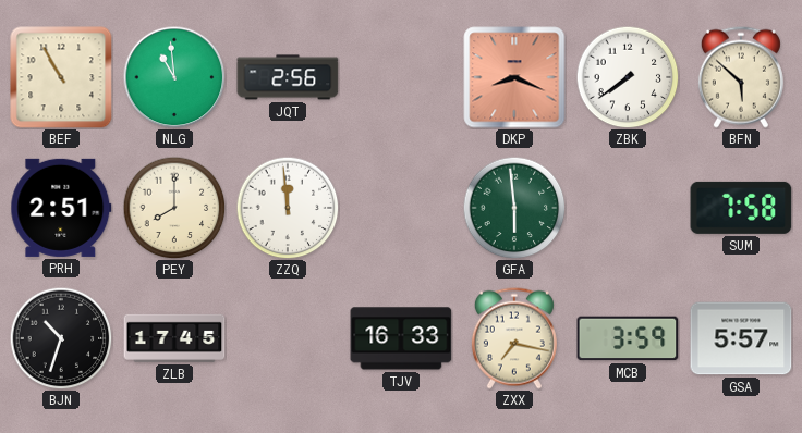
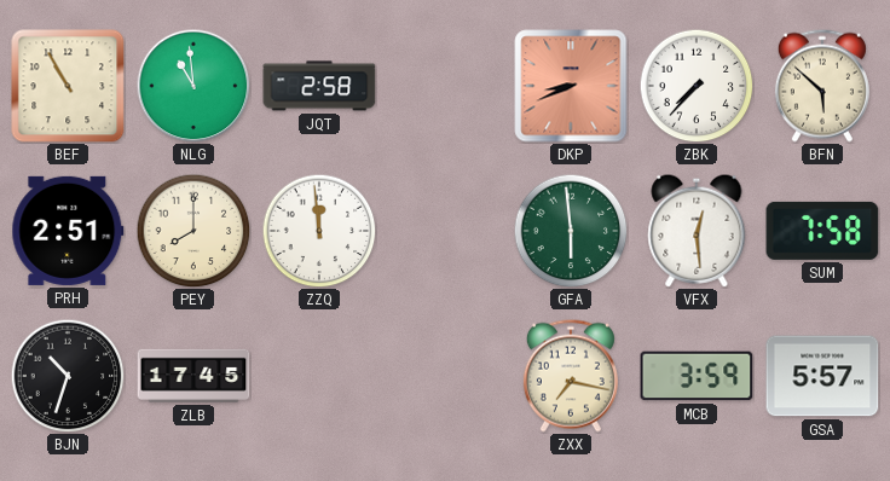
JQT: 2:56 -> 2:58
DKP: 8:19 -> 8:41
ZBK: 7:39 -> 7:37
VFX: none -> 12:29
TJV: 16:33 -> none
